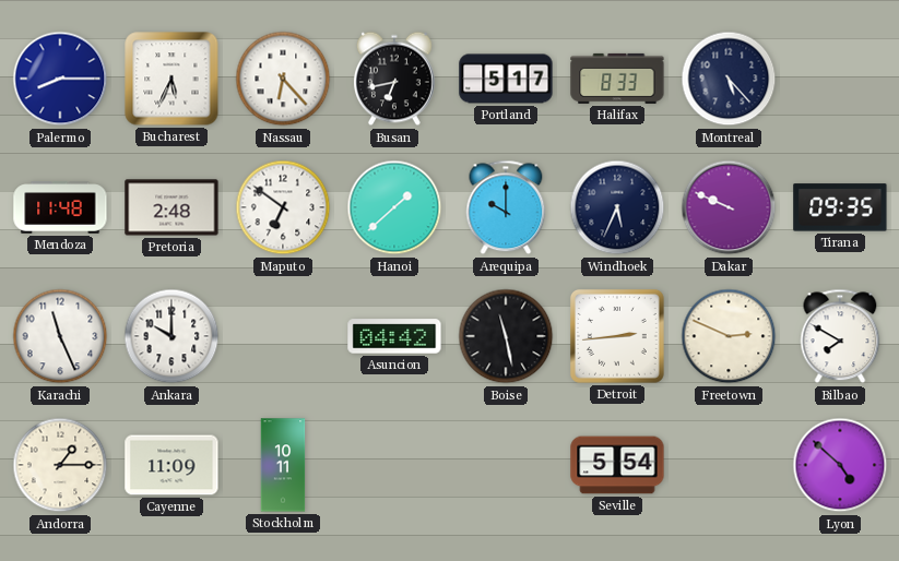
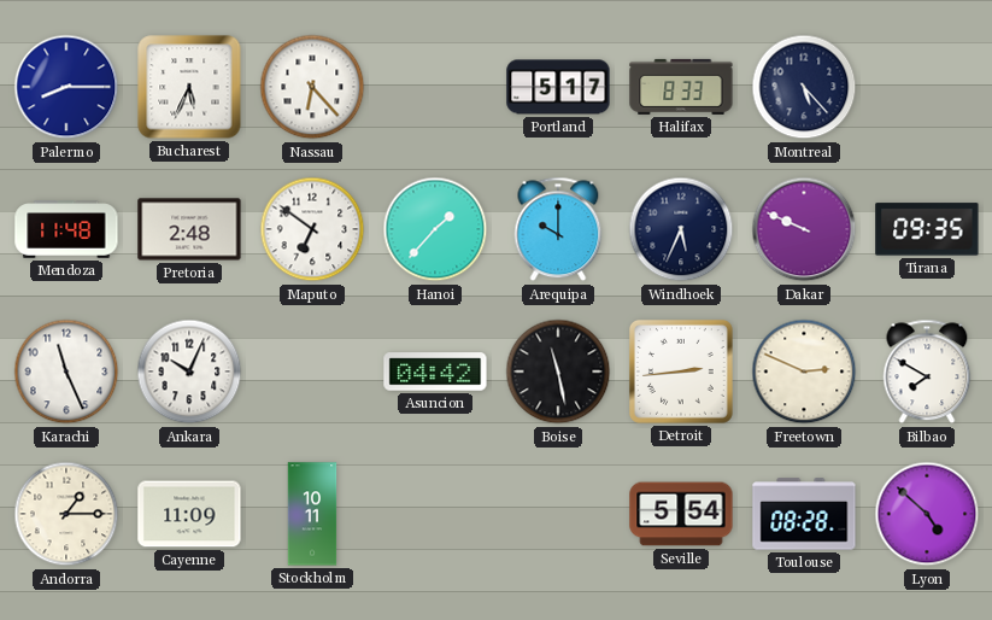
Busan: 6:43 -> none
Hanoi: 1:38 -> 1:37
Ankara: 10:00 -> 10:04
Toulouse: none -> 08:28
